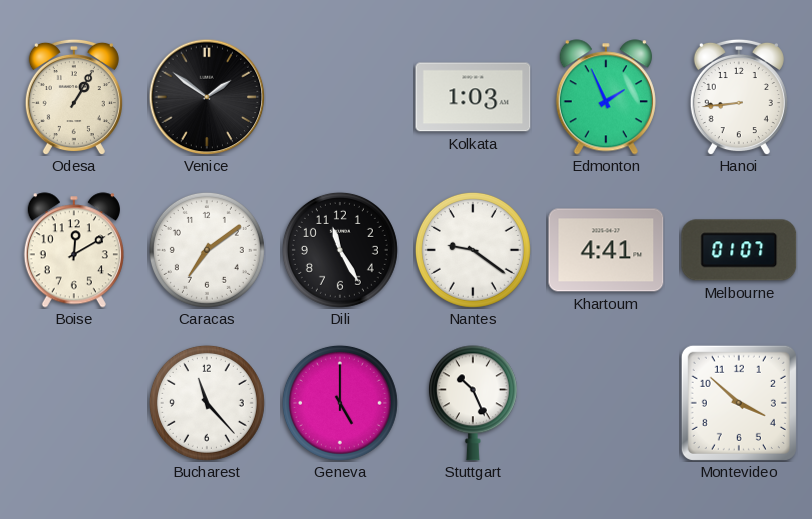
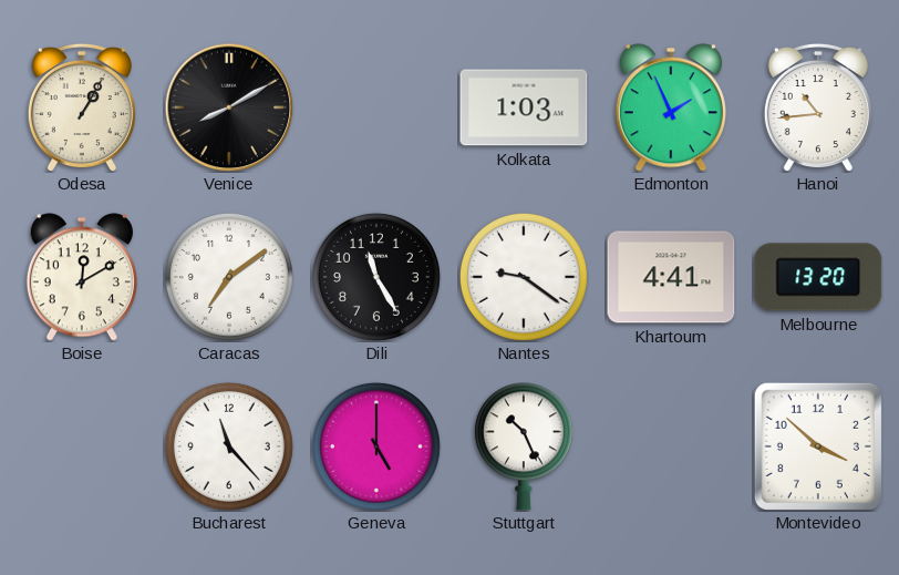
Venice: 1:51 -> 8:10
Hanoi: 8:44 -> 10:44
Melbourne: 01:07 -> 13:20
